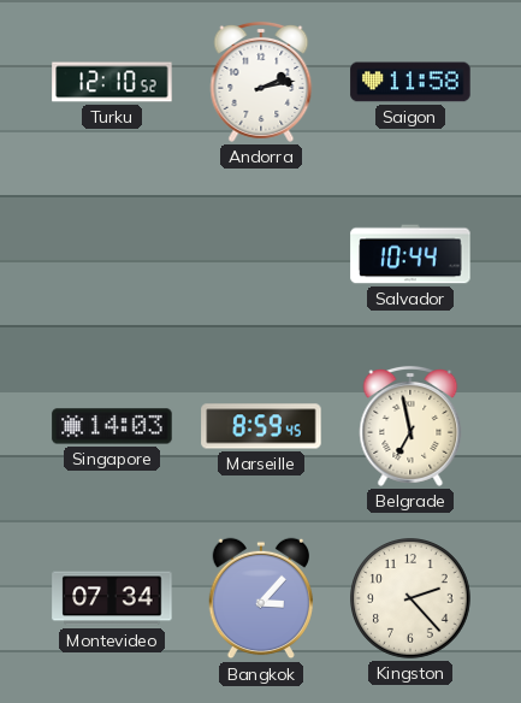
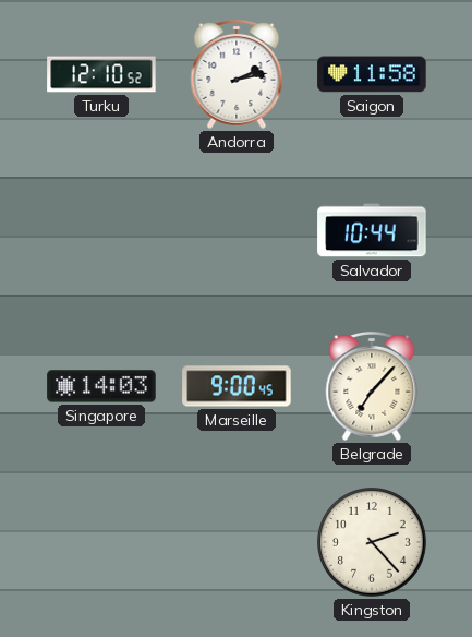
Marseille: 8:59 -> 9:00
Belgrade: 6:58 -> 7:07
Montevideo: 07:34 -> none
Bangkok: 3:07 -> none
